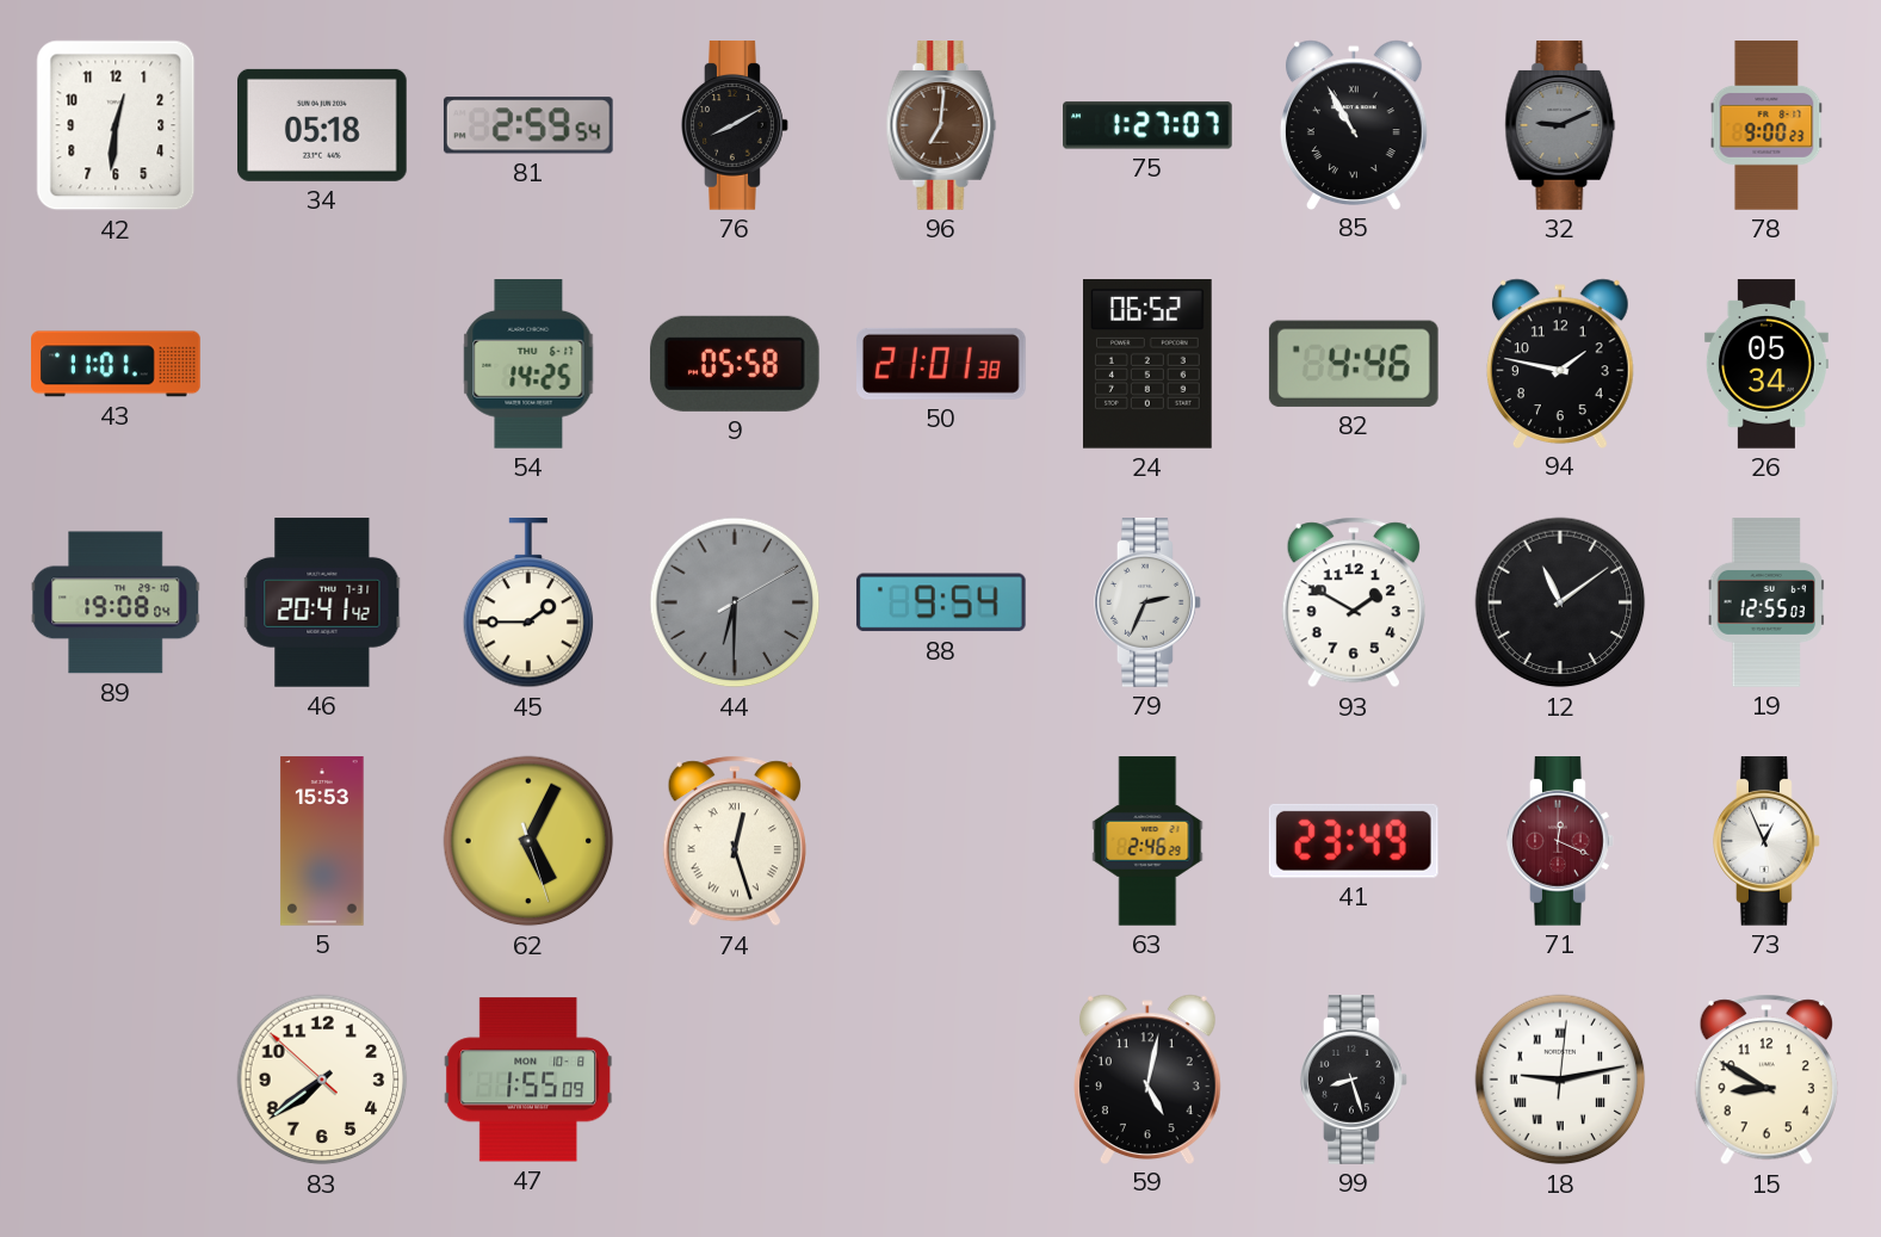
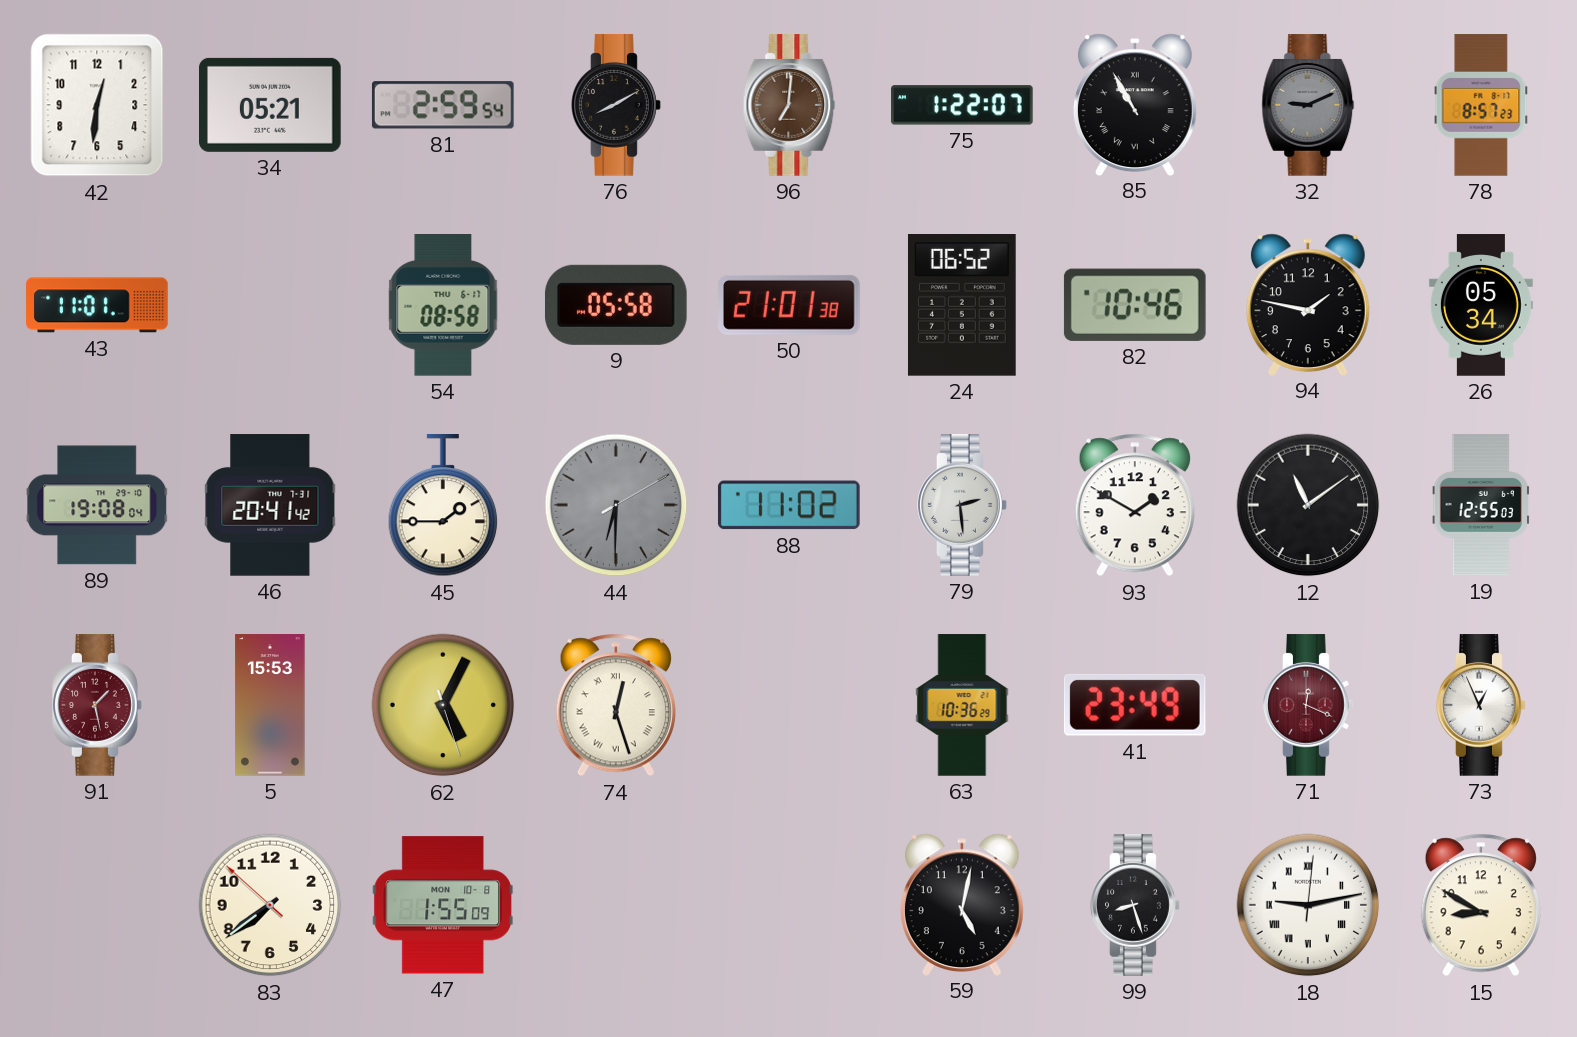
34: 05:18 -> 05:21
75: 1:27 -> 1:22
78: 9:00 -> 8:57
54: 14:25 -> 08:58
82: 4:46 -> 10:46
88: 9:54 -> 11:02
79: 2:34 -> 2:29
91: none -> 1:28
63: 2:46 -> 10:36
